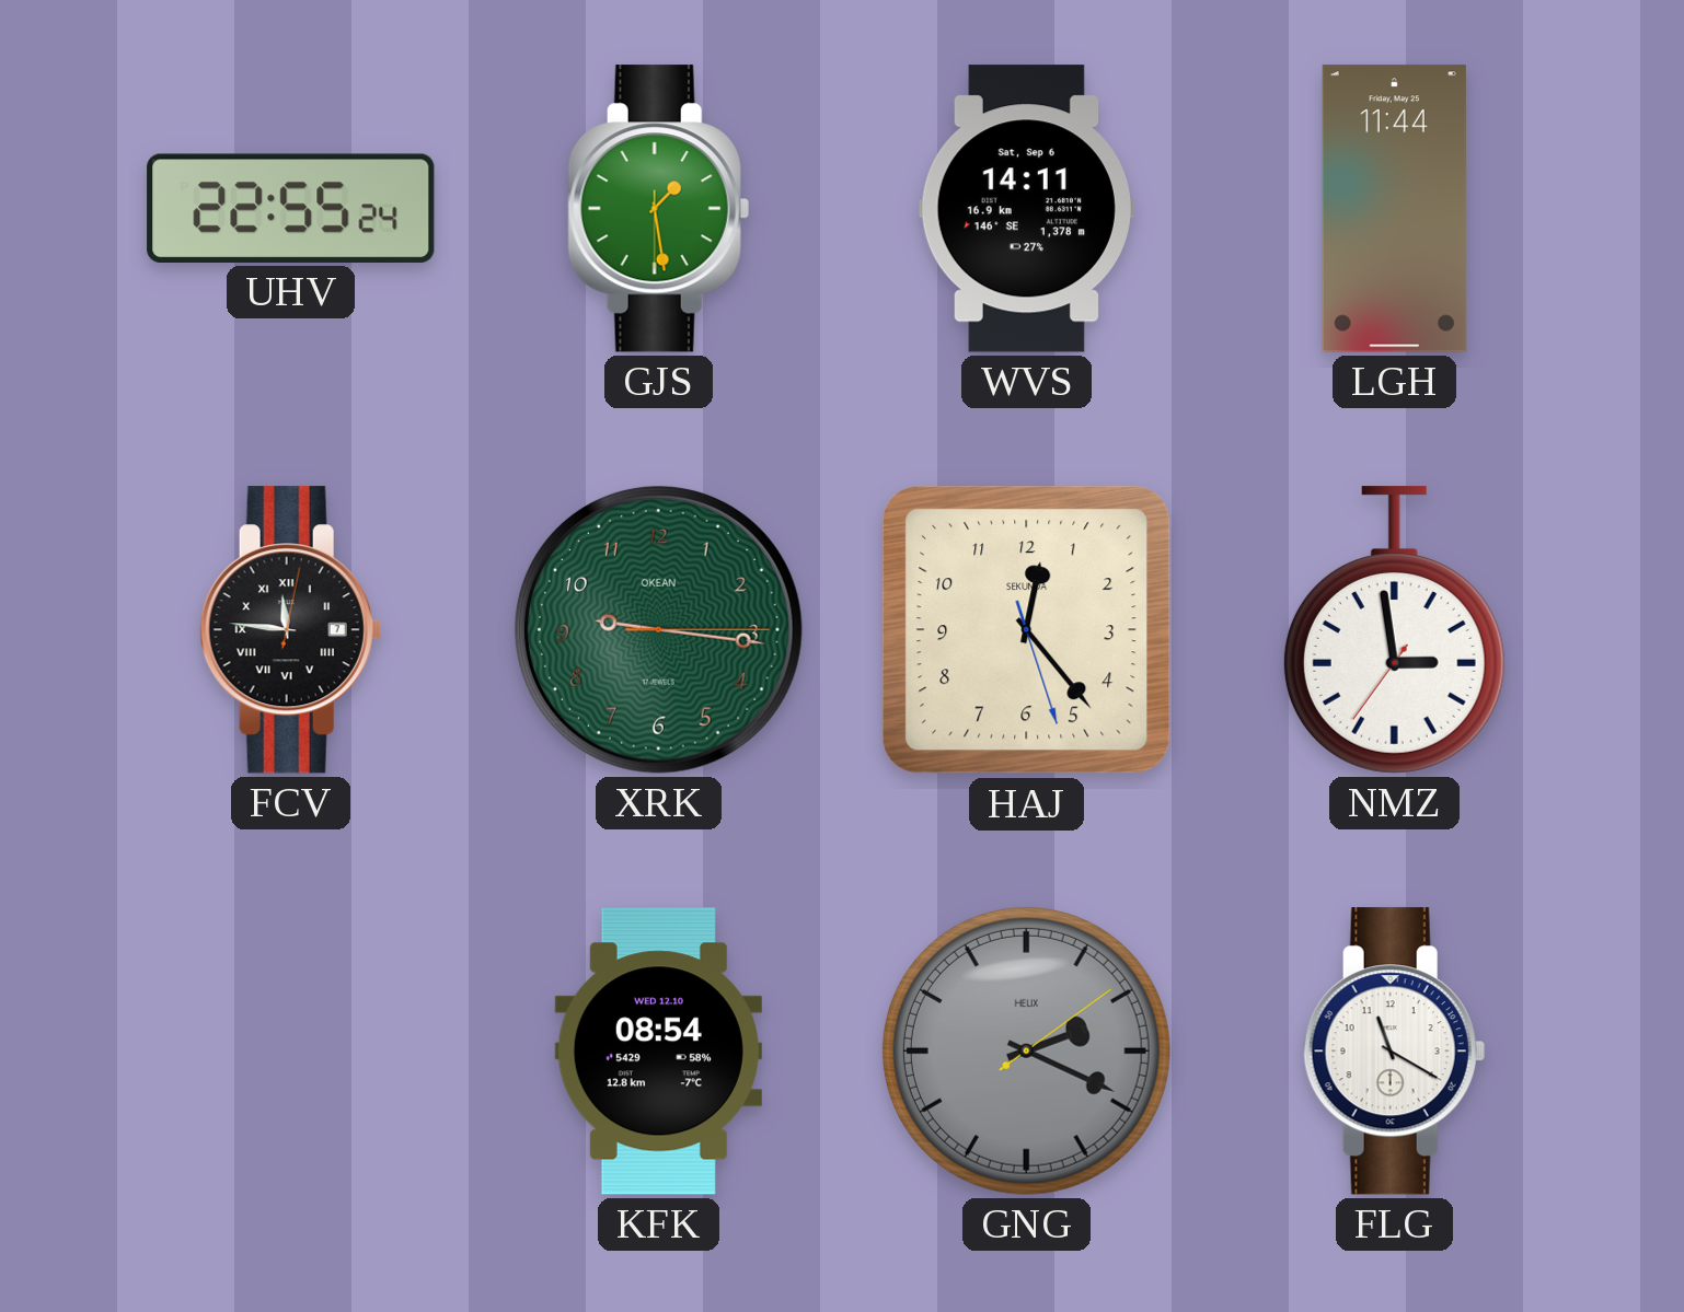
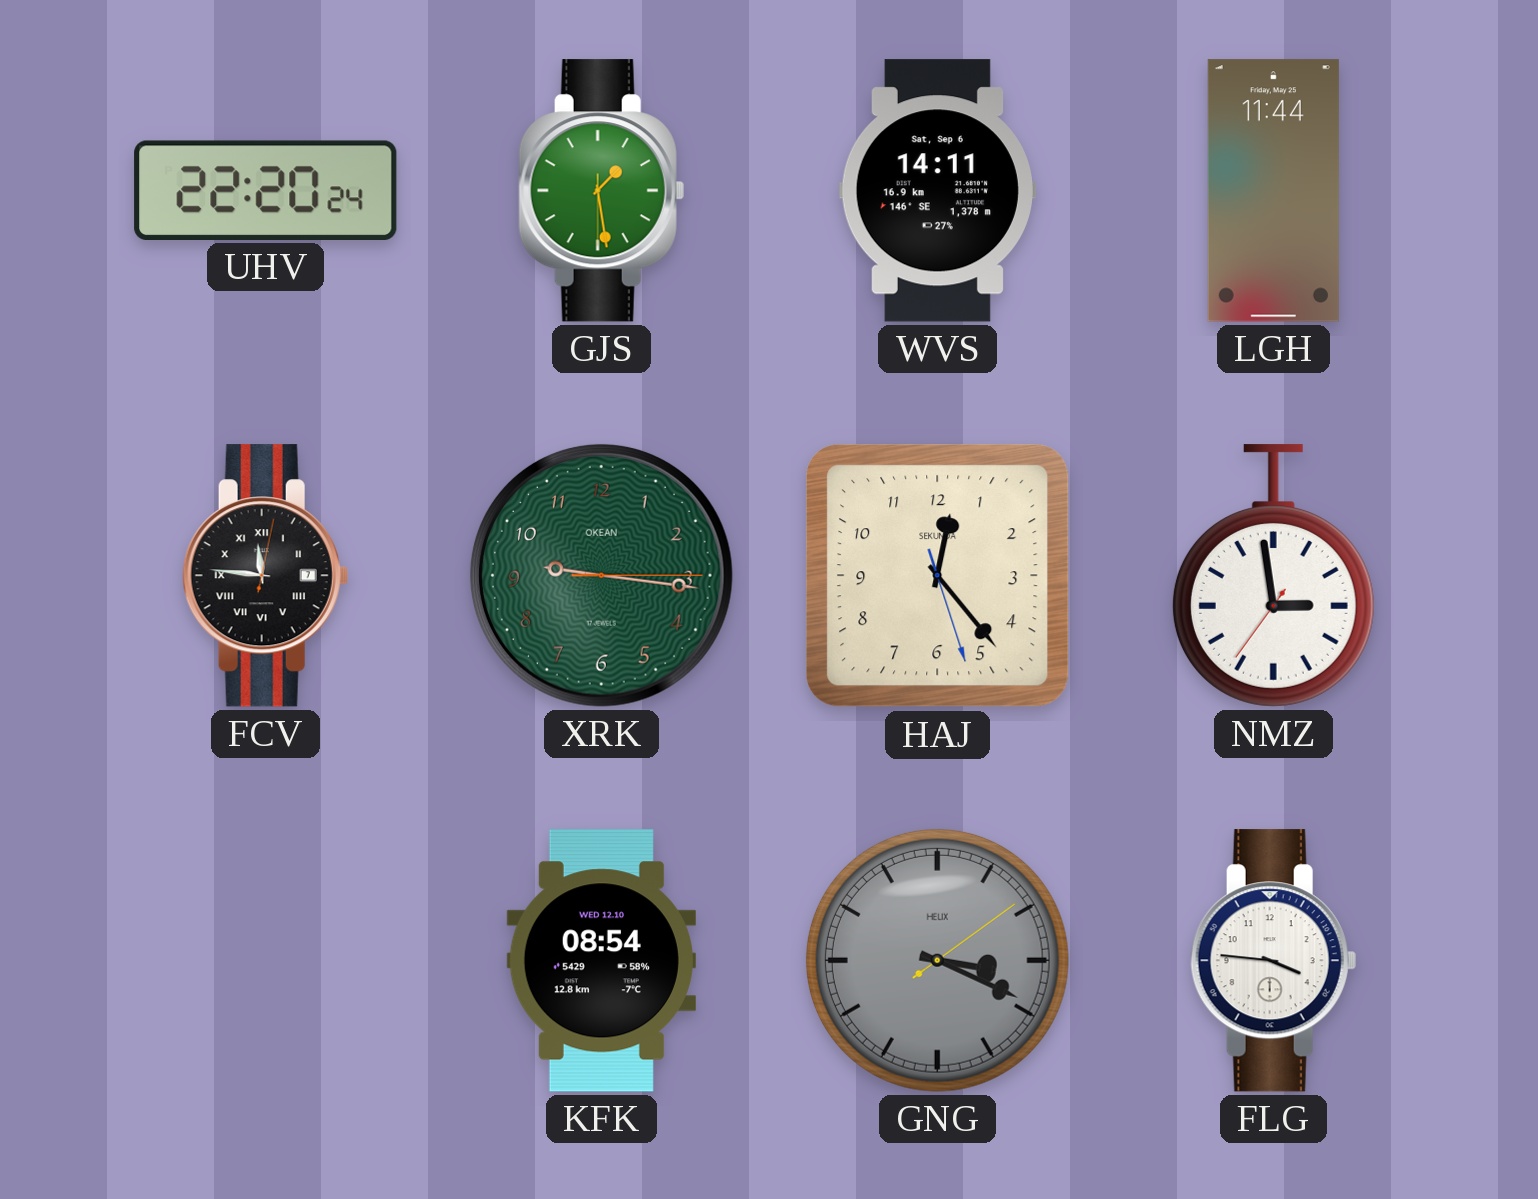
UHV: 22:55 -> 22:20
GNG: 2:19 -> 3:19
FLG: 11:20 -> 3:46
